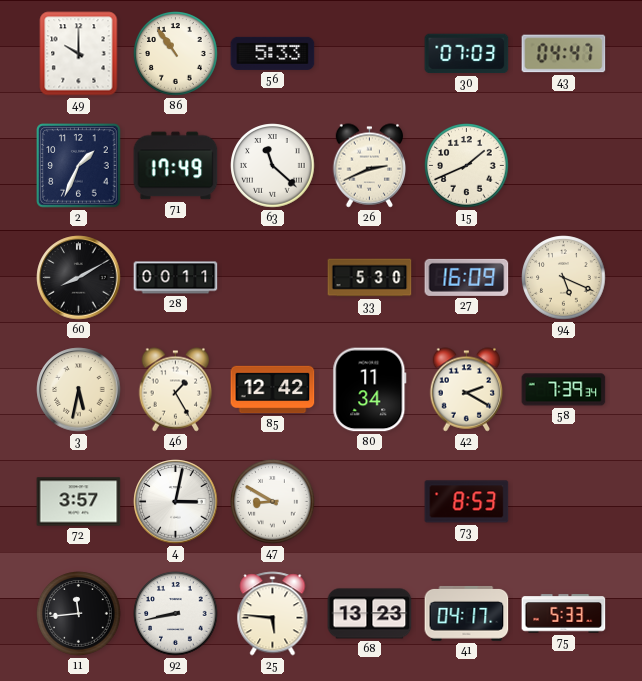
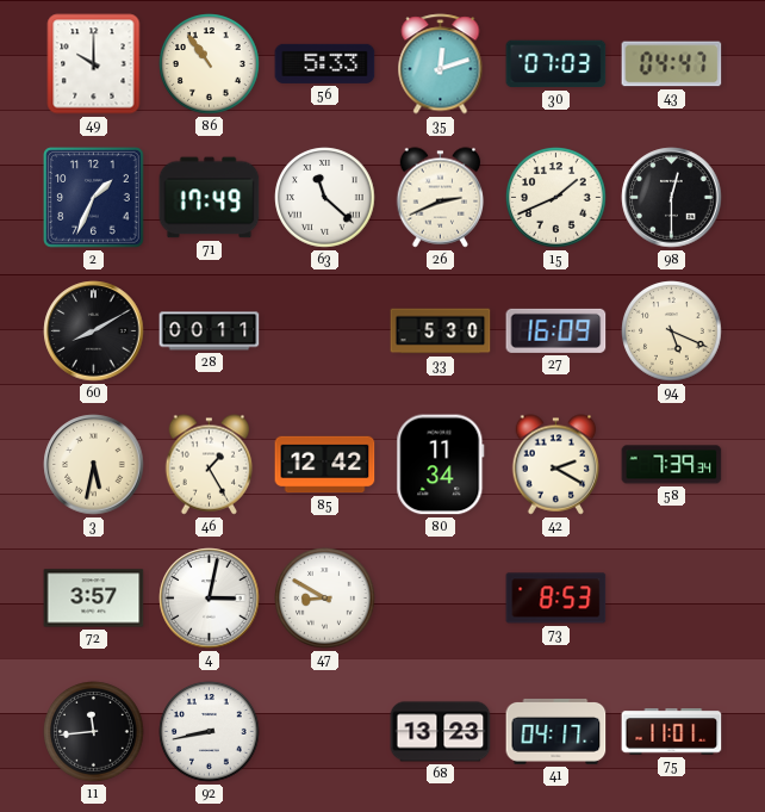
35: none -> 12:12
98: none -> 12:30
25: 5:46 -> none
75: 5:33 -> 11:01
